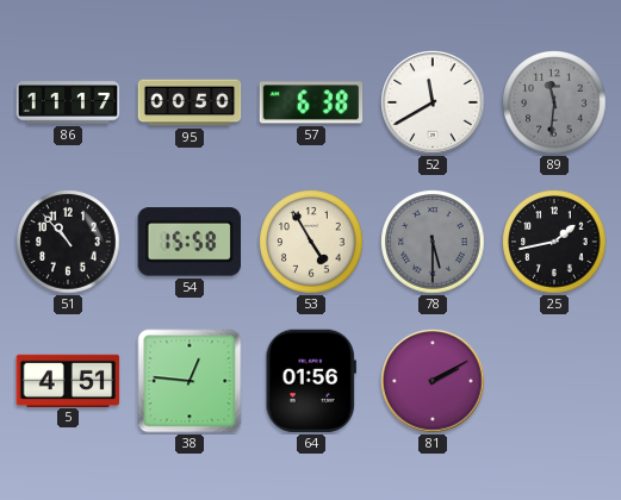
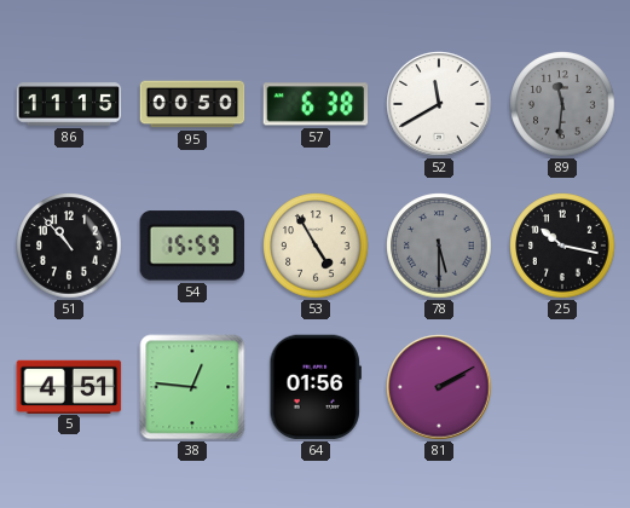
86: 11:17 -> 11:15
54: 15:58 -> 15:59
25: 1:43 -> 10:17
